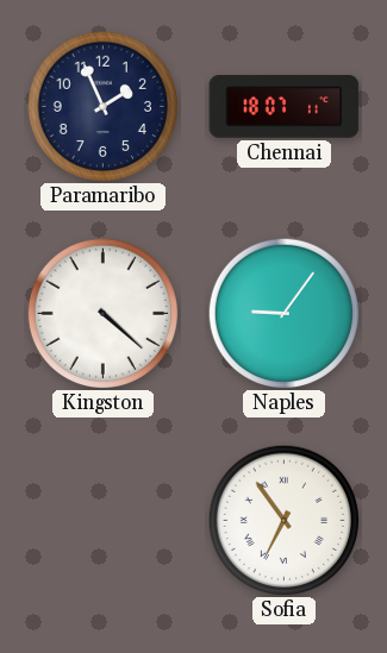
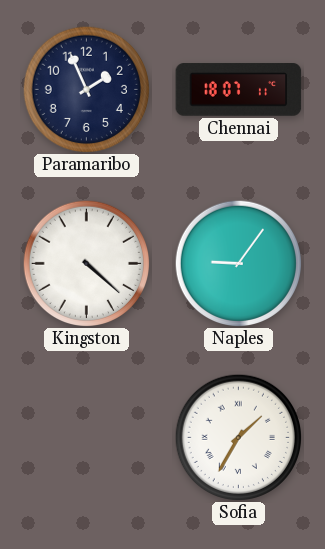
Sofia: 6:54 -> 1:35
